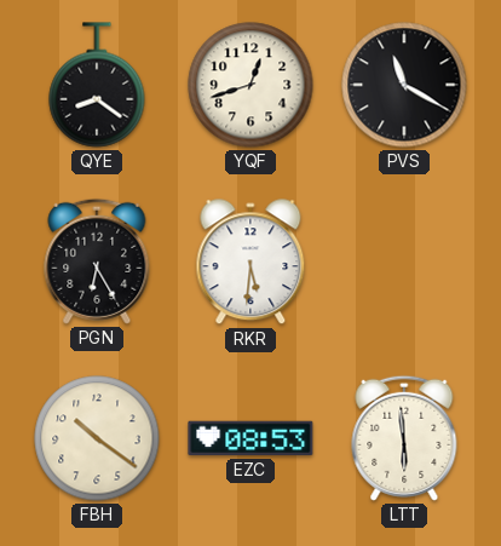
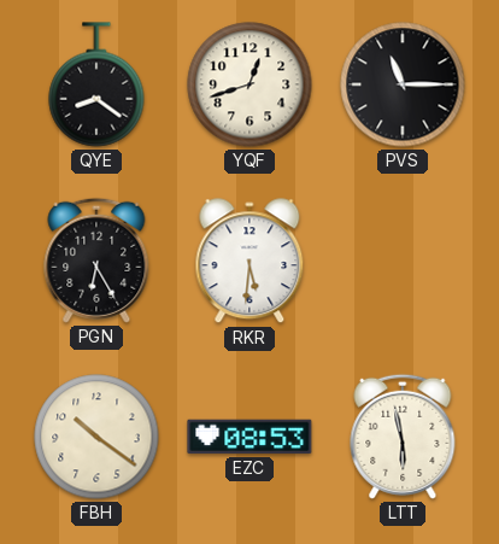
PVS: 11:20 -> 11:15
LTT: 5:59 -> 5:58
